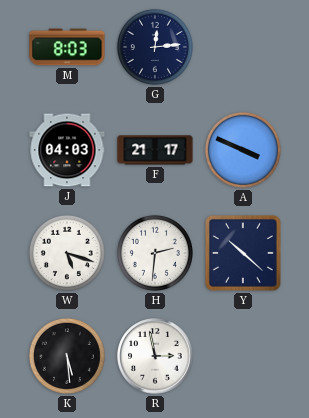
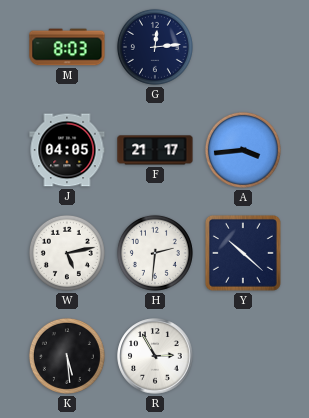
J: 04:03 -> 04:05
A: 3:49 -> 3:44
W: 5:18 -> 5:13
R: 2:58 -> 2:55
